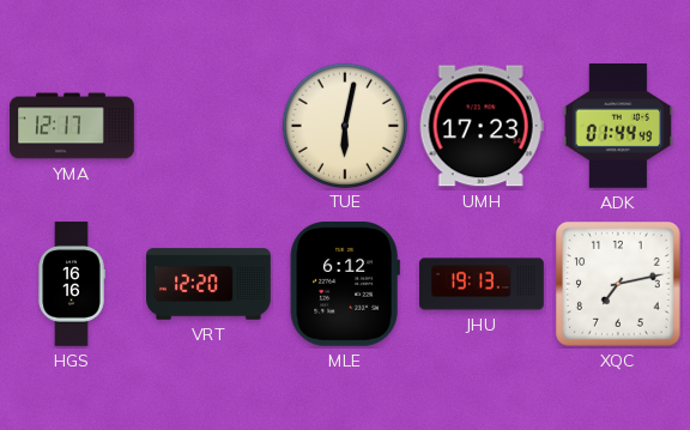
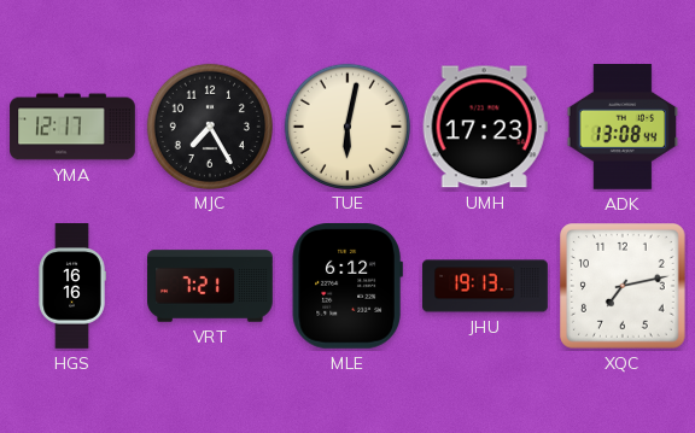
MJC: none -> 7:25
ADK: 01:44 -> 13:08
VRT: 12:20 -> 7:21
